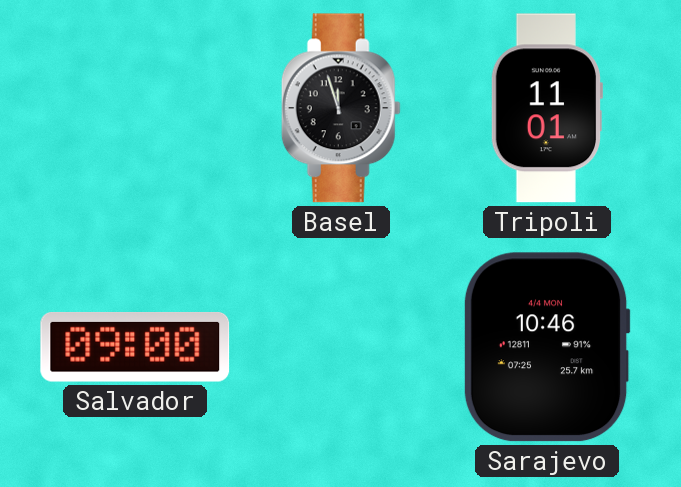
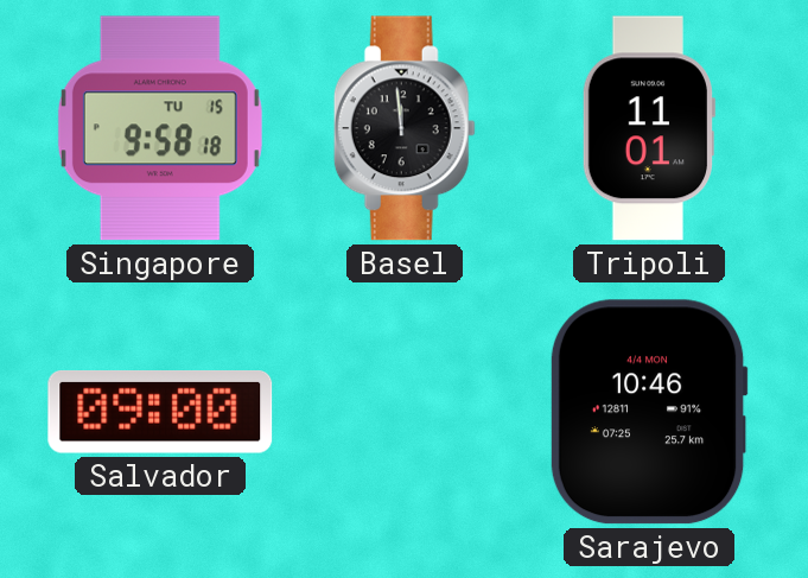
Singapore: none -> 9:58
Basel: 11:57 -> 11:59
